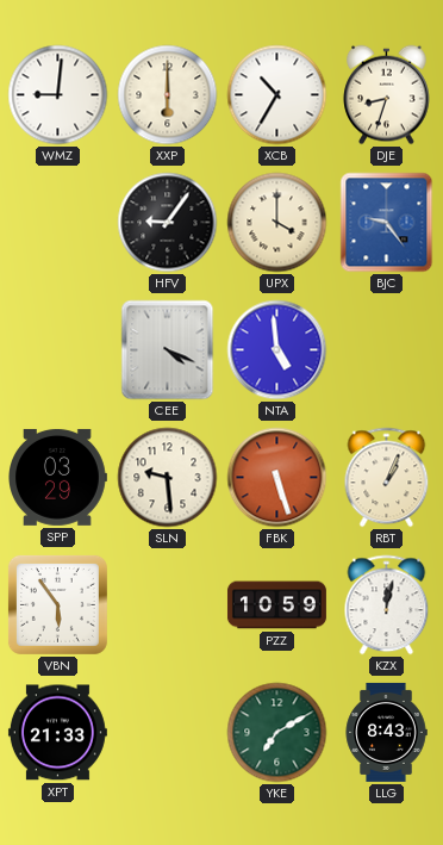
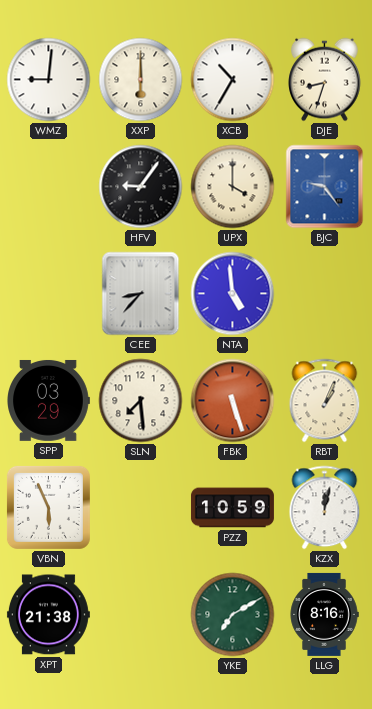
CEE: 4:19 -> 8:37
SLN: 9:29 -> 7:29
VBN: 5:54 -> 5:56
XPT: 21:33 -> 21:38
LLG: 8:43 -> 8:16
